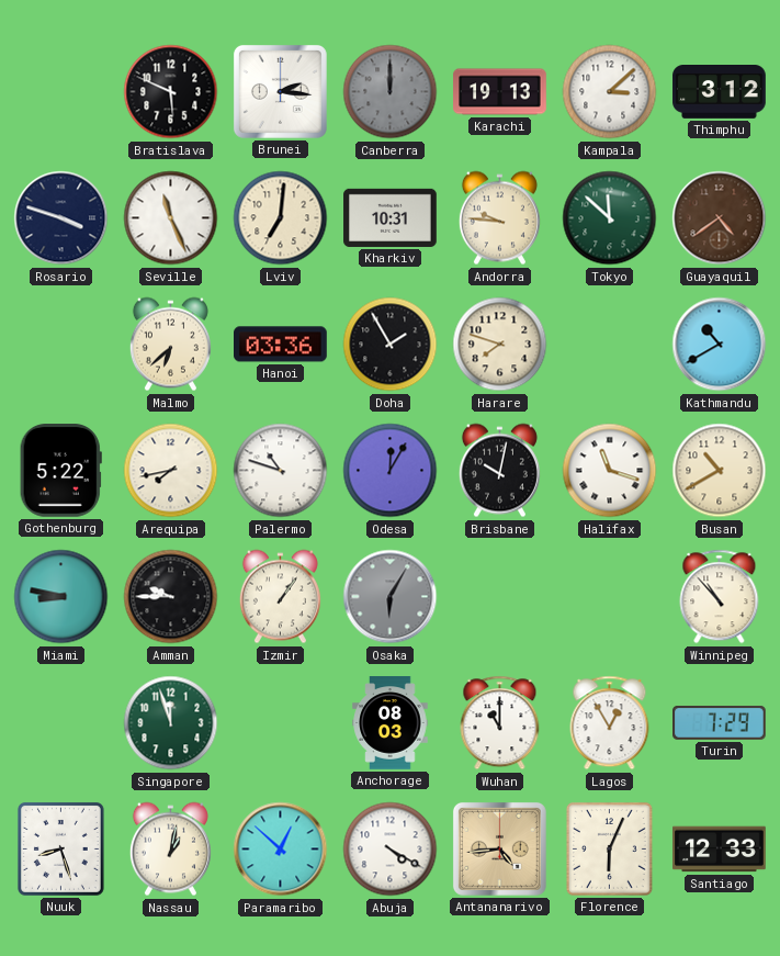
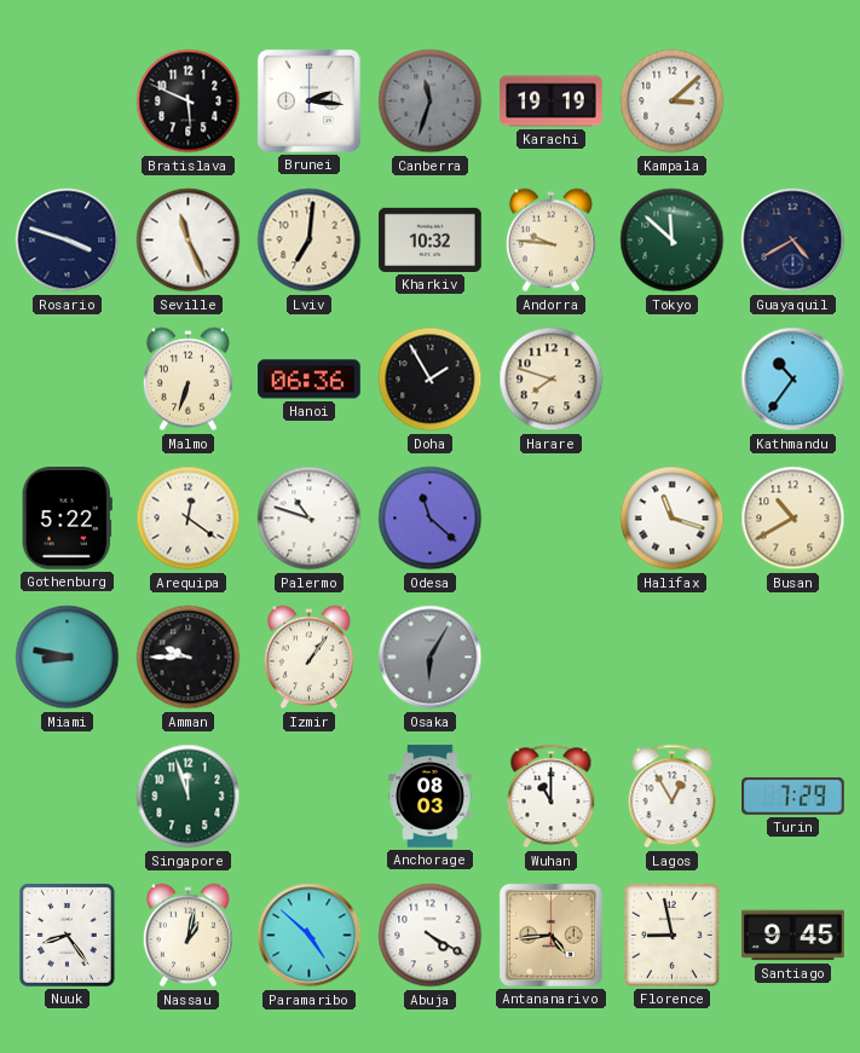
Canberra: 12:00 -> 11:33
Karachi: 19:13 -> 19:19
Thimphu: 3:12 -> none
Kharkiv: 10:31 -> 10:32
Guayaquil: 4:39 -> 4:40
Guayaquil dial: brown -> navy
Malmo: 6:38 -> 6:33
Hanoi: 03:36 -> 06:36
Kathmandu: 10:40 -> 10:36
Arequipa: 7:43 -> 12:21
Odesa: 12:05 -> 11:22
Brisbane: 10:02 -> none
Winnipeg: 10:53 -> none
Nuuk: 8:27 -> 8:24
Paramaribo: 12:52 -> 4:52
Florence: 6:04 -> 8:58
Santiago: 12:33 -> 9:45
